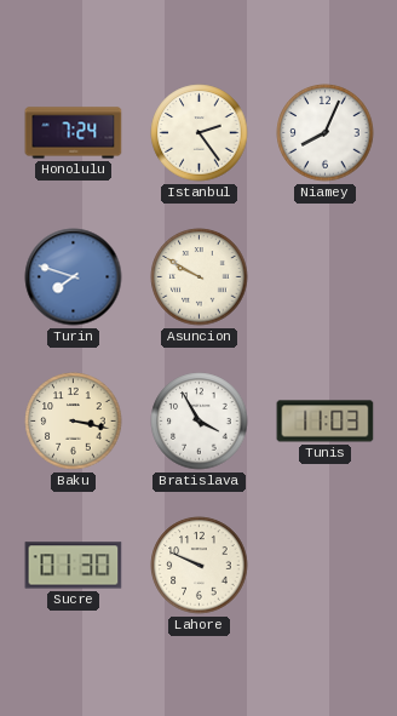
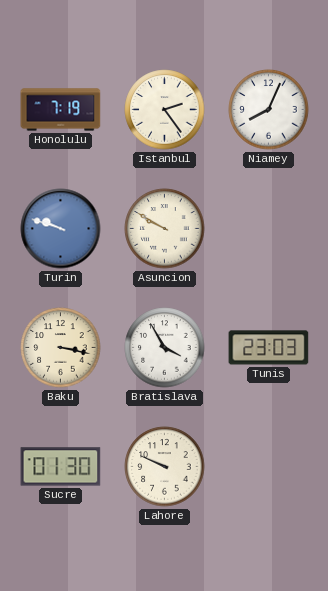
Honolulu: 7:24 -> 7:19
Turin: 7:48 -> 9:48
Tunis: 11:03 -> 23:03
